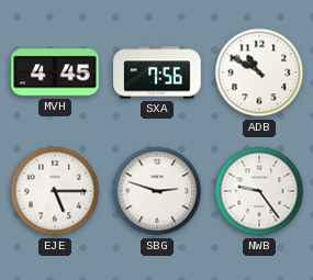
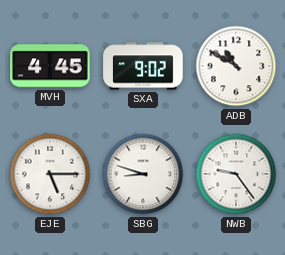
SXA: 7:56 -> 9:02
SBG: 2:48 -> 8:48
